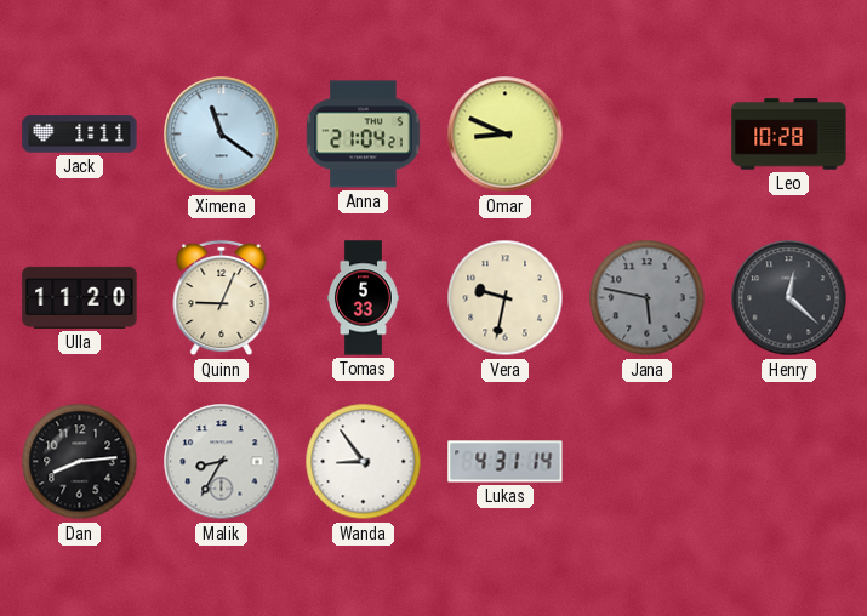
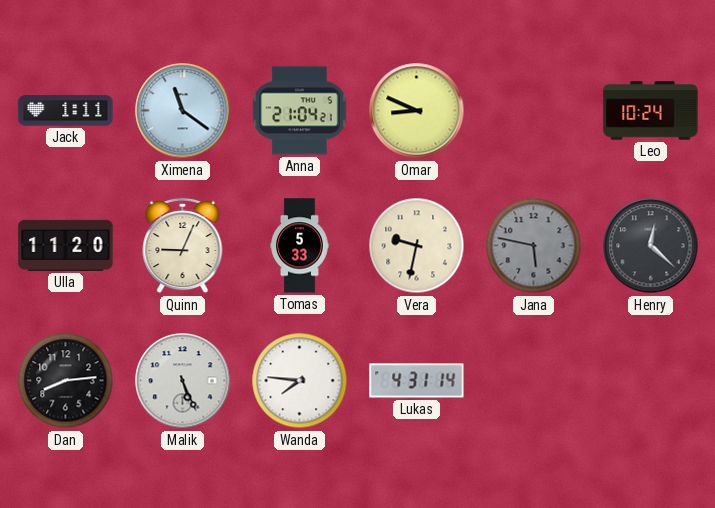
Leo: 10:28 -> 10:24
Malik: 8:35 -> 5:26
Wanda: 8:54 -> 7:46
